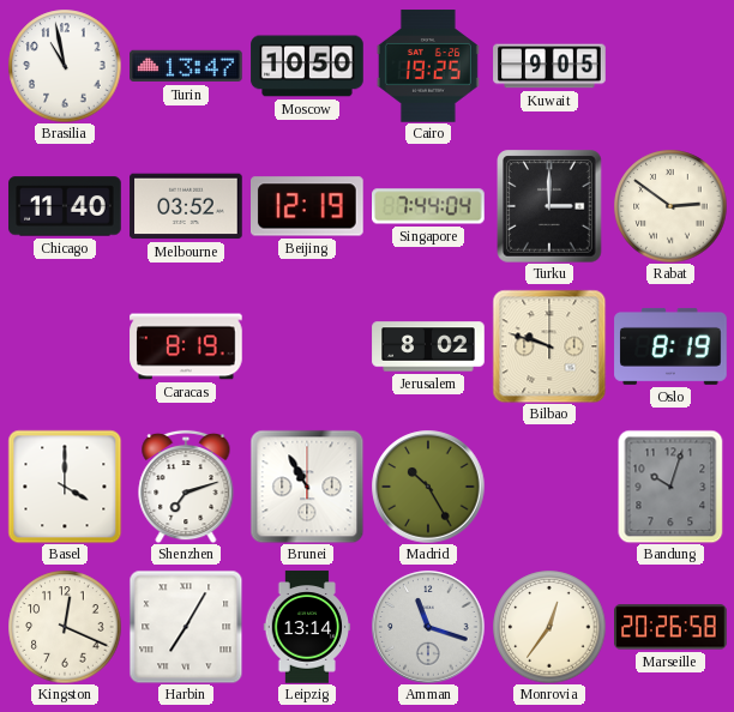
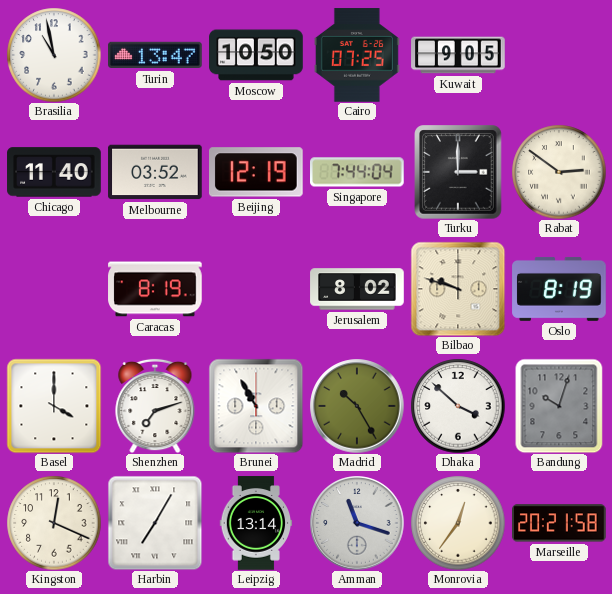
Cairo: 19:25 -> 07:25
Dhaka: none -> 3:52
Marseille: 20:26 -> 20:21
